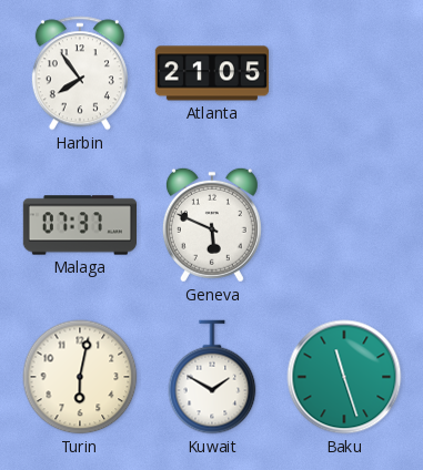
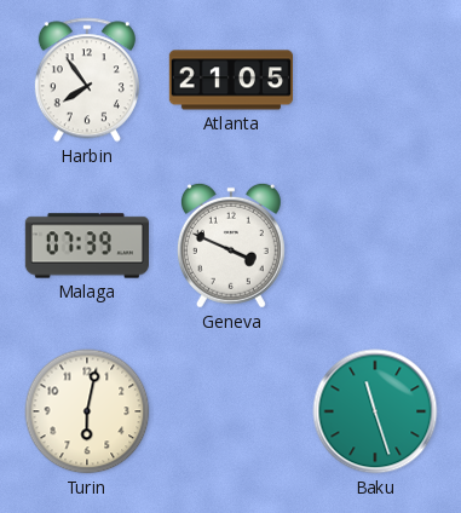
Malaga: 07:37 -> 07:39
Geneva: 5:49 -> 3:49
Kuwait: 1:50 -> none
